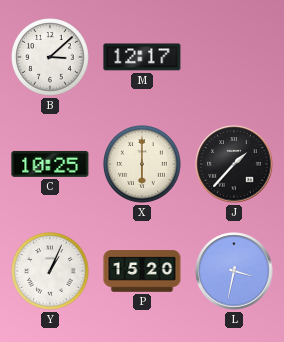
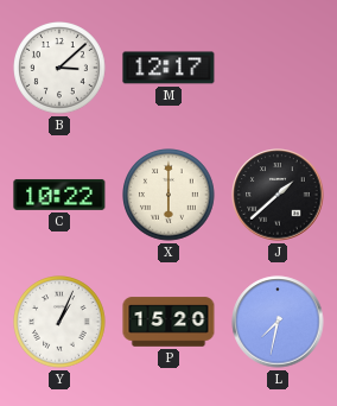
C: 10:25 -> 10:22
J: 1:37 -> 1:38
L: 3:32 -> 7:32
